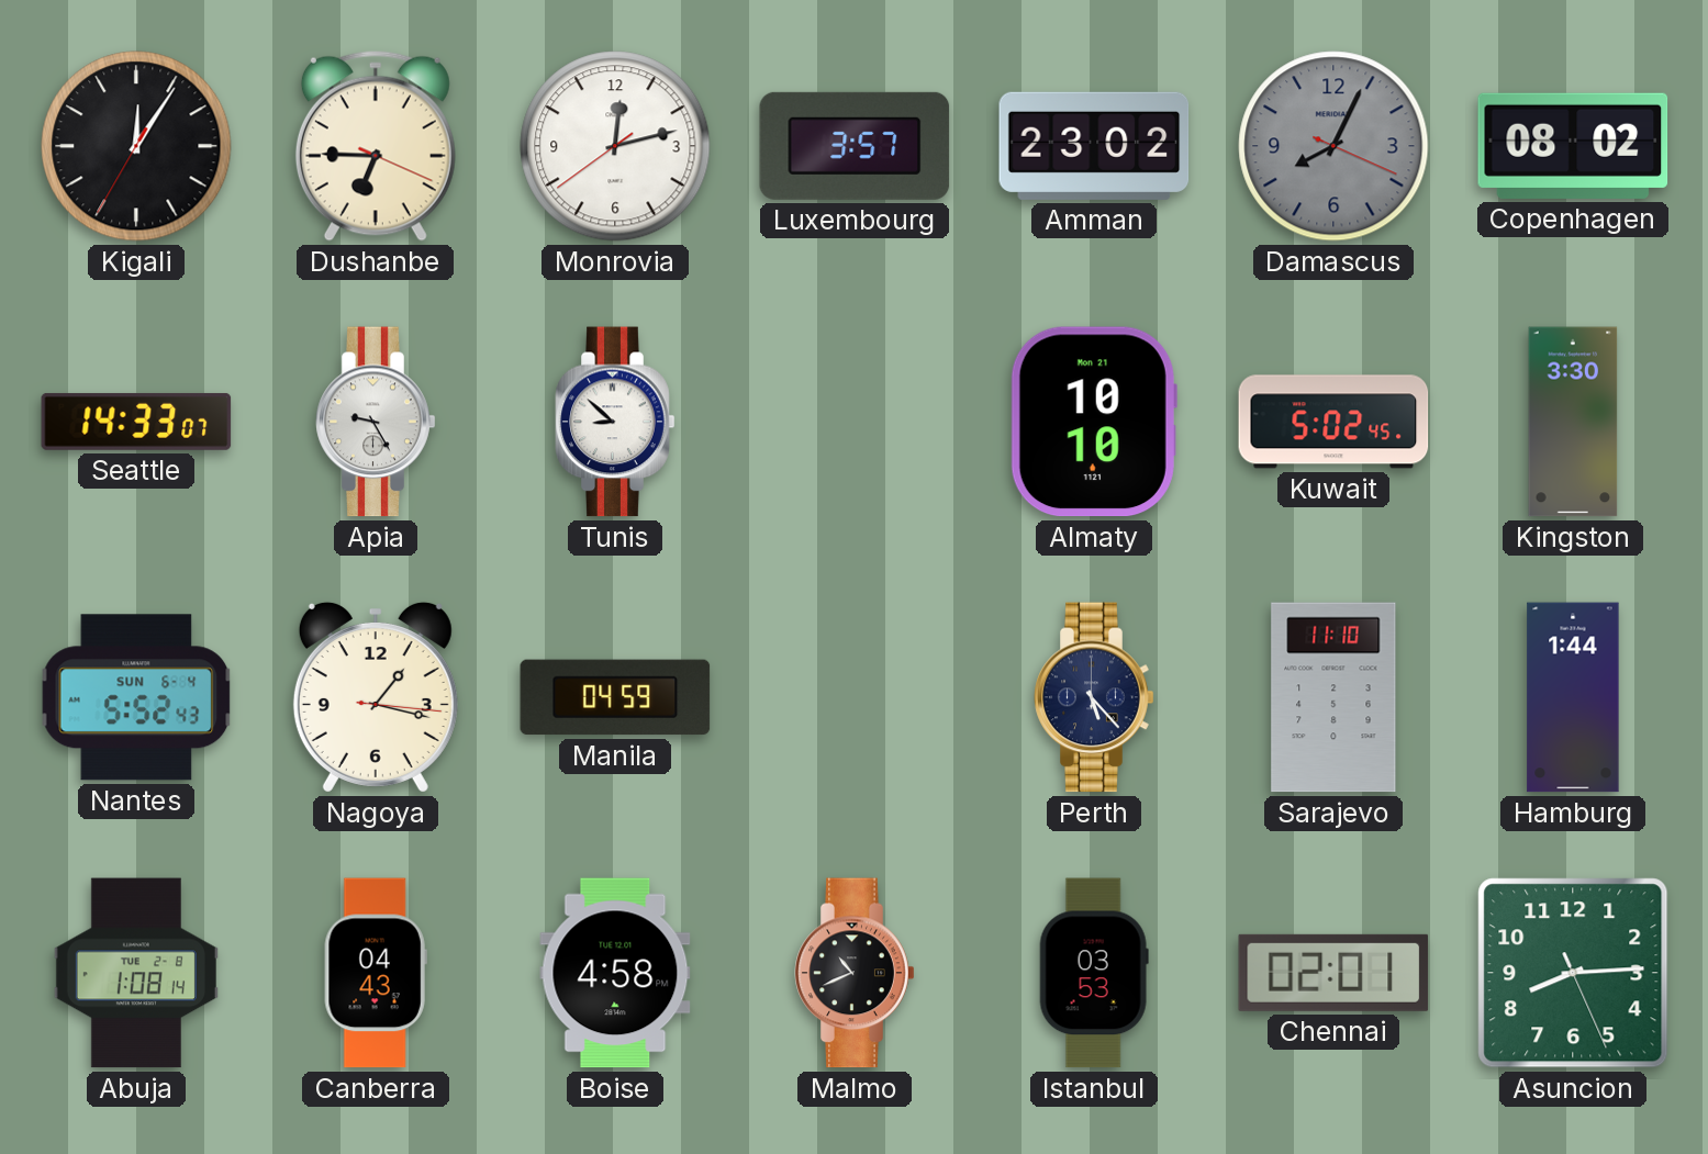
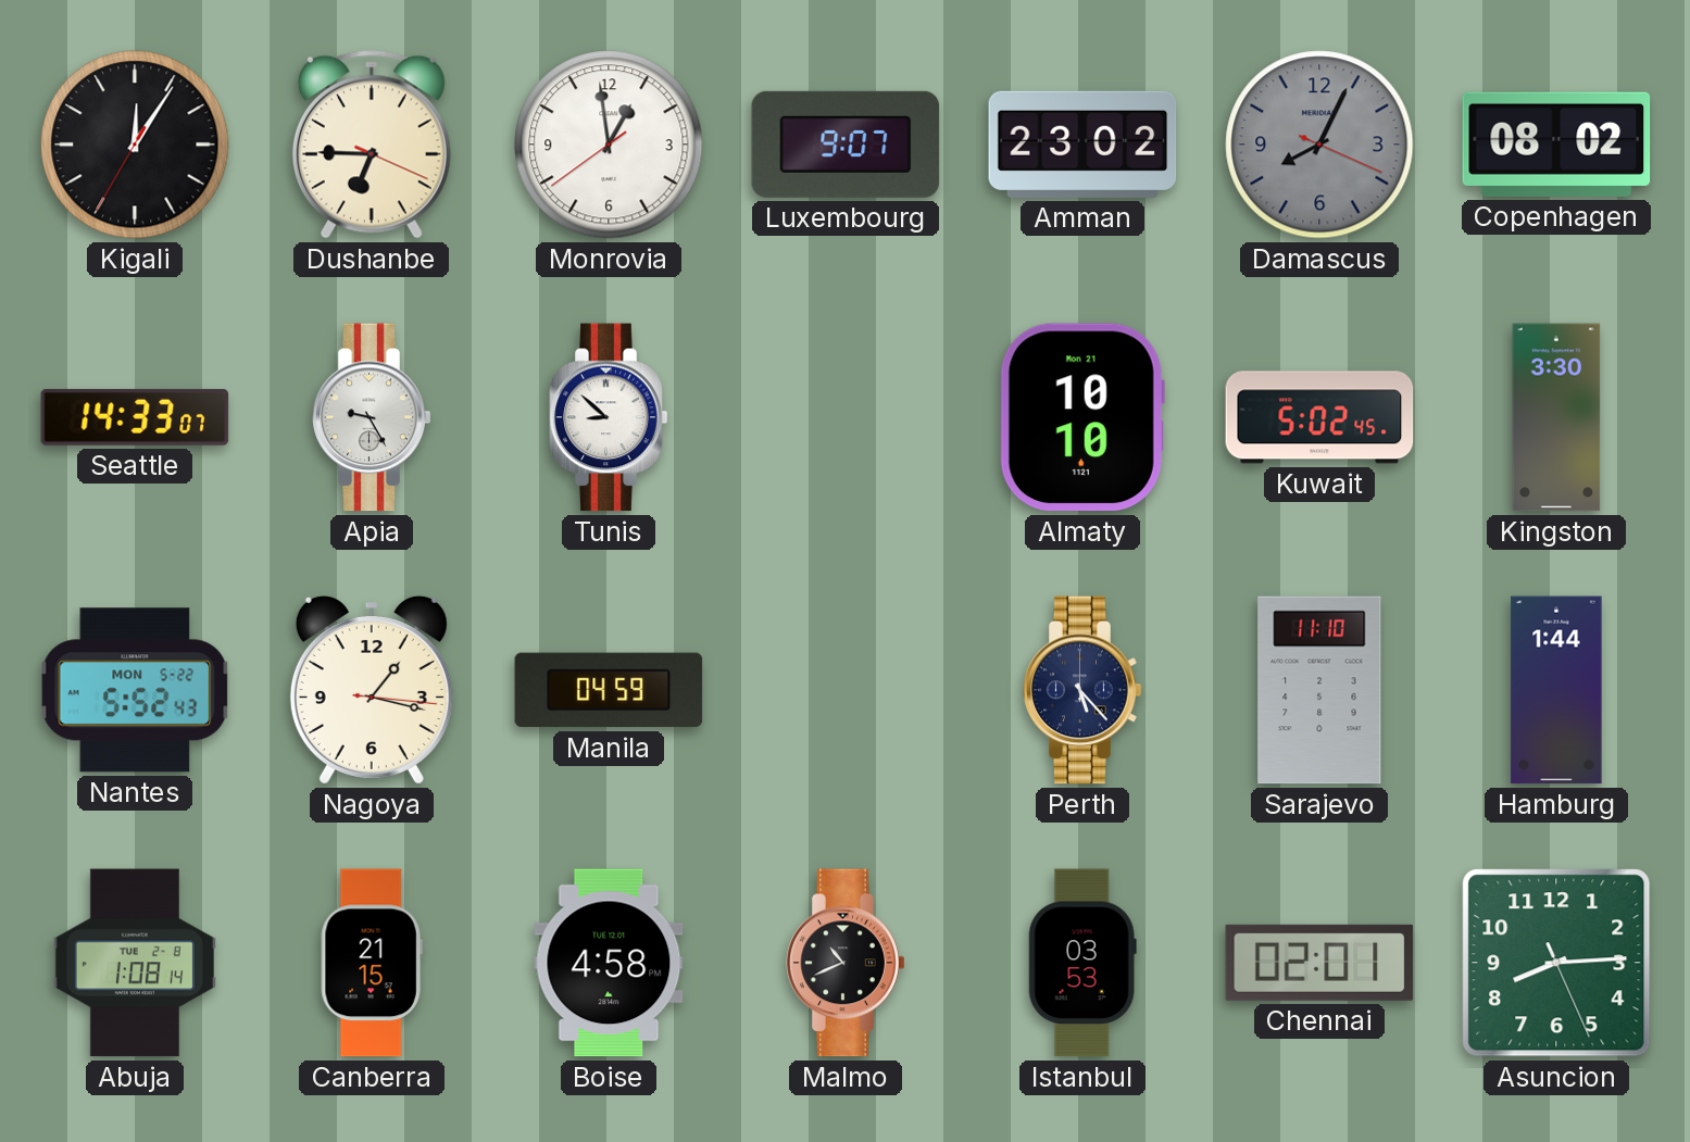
Monrovia: 12:12 -> 12:58
Luxembourg: 3:57 -> 9:07
Nantes date: SUN 6-4 -> MON 5-22
Canberra: 04:43 -> 21:15
